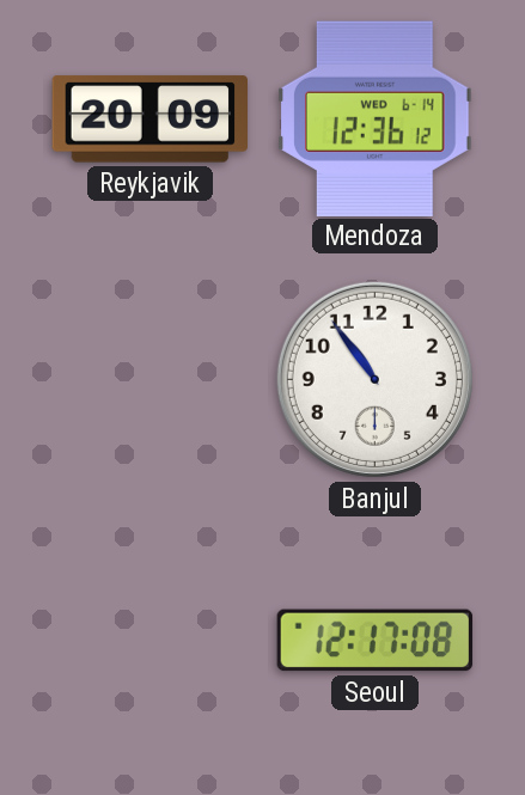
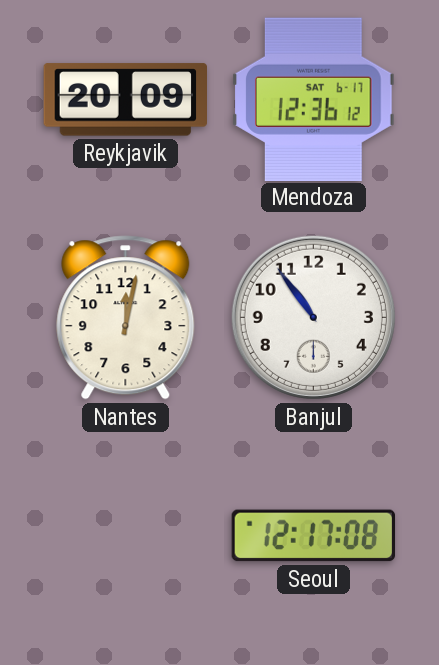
Mendoza date: WED 6-14 -> SAT 6-17
Nantes: none -> 12:02
